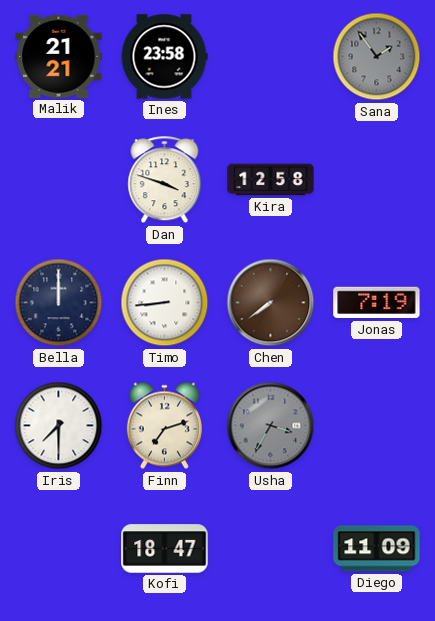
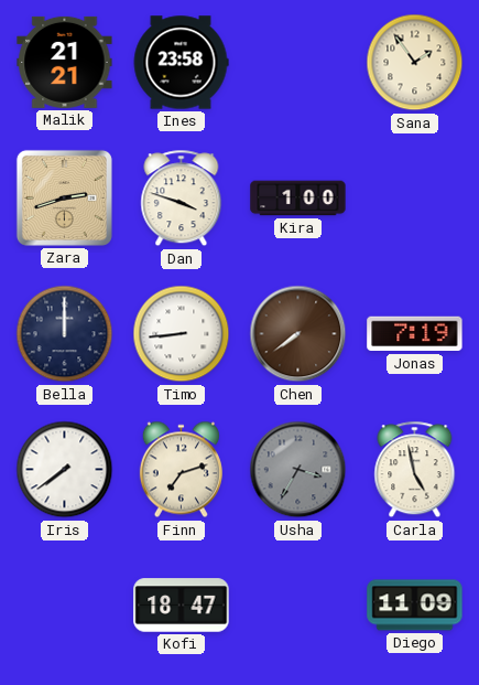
Sana dial: grey -> cream
Zara: none -> 2:42
Kira: 12:58 -> 1:00
Iris: 7:30 -> 7:39
Carla: none -> 4:58
